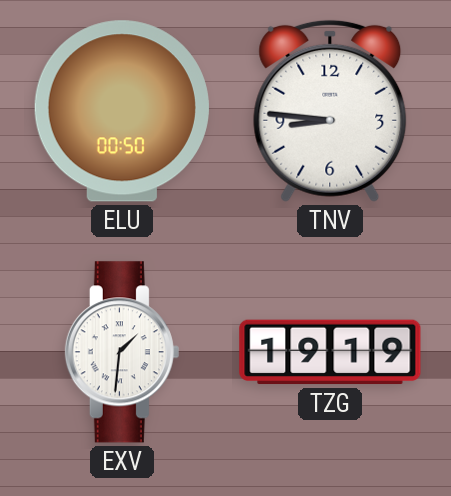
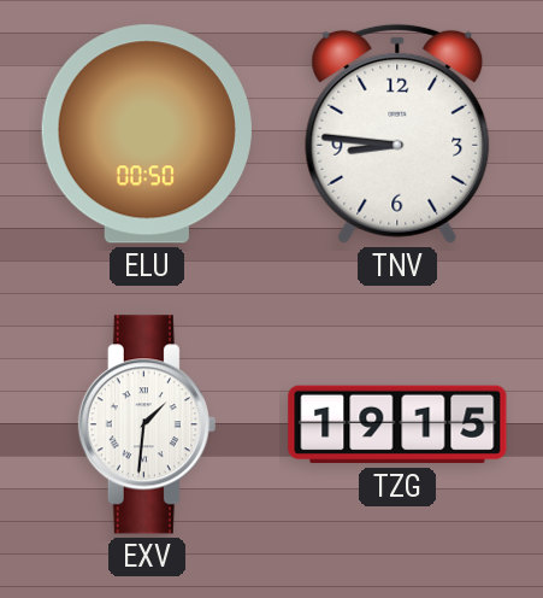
TZG: 19:19 -> 19:15
